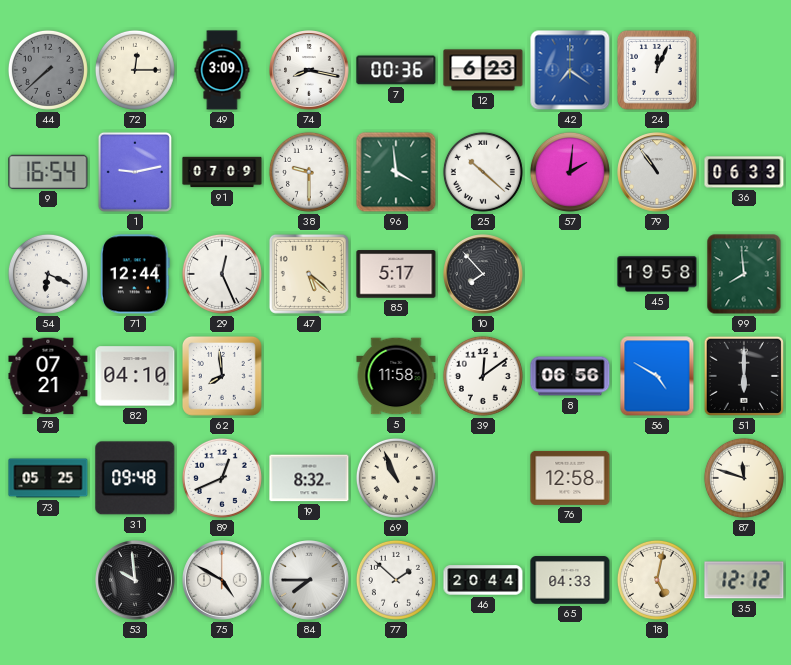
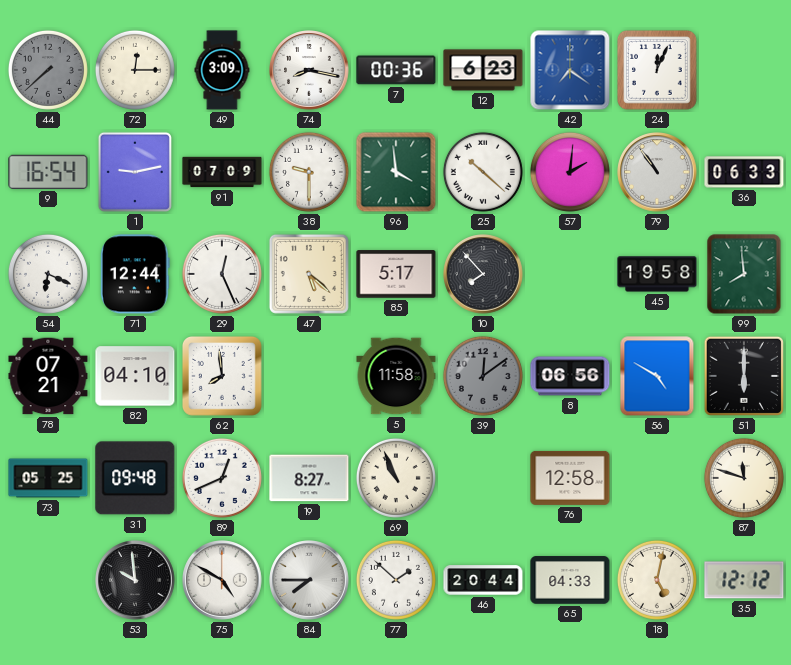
39 dial: white -> grey
19: 8:32 -> 8:27
